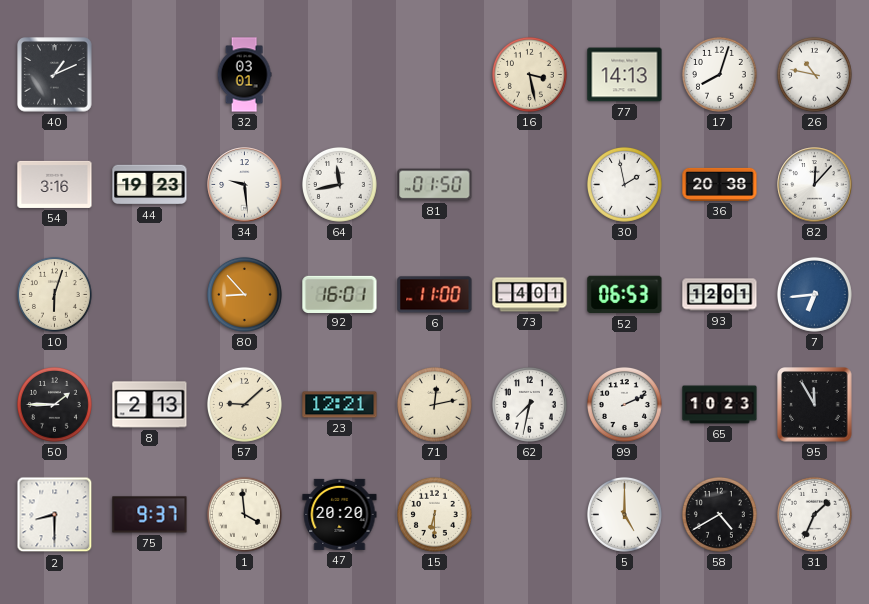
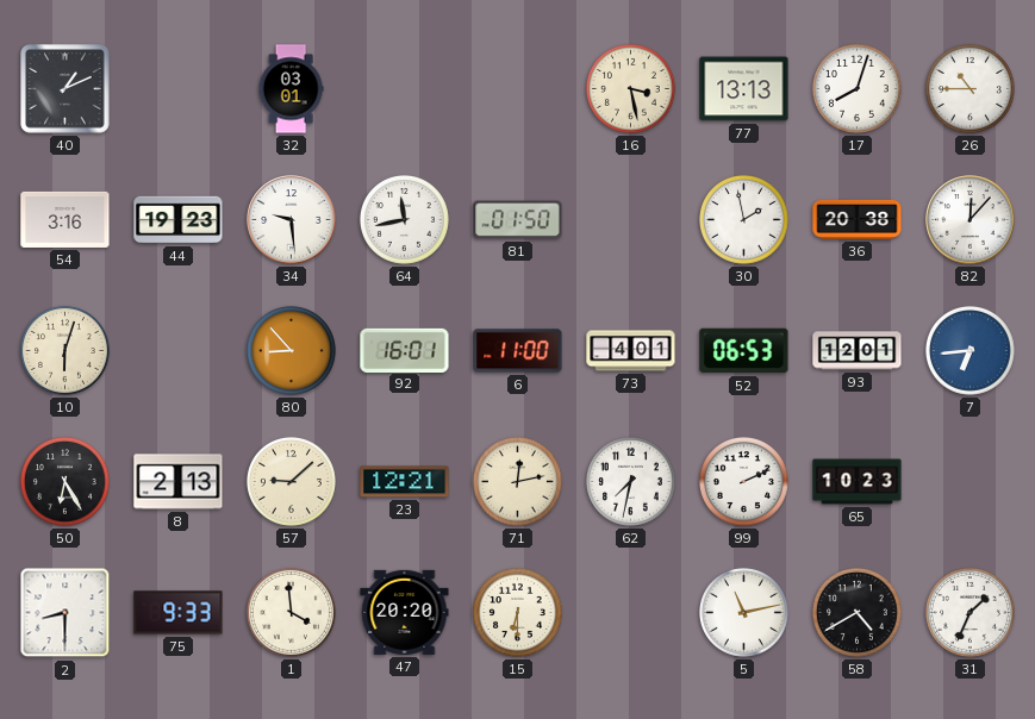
77: 14:13 -> 13:13
26: 10:47 -> 10:45
50: 1:45 -> 6:25
95: 11:55 -> none
75: 9:37 -> 9:33
5: 5:00 -> 11:13
